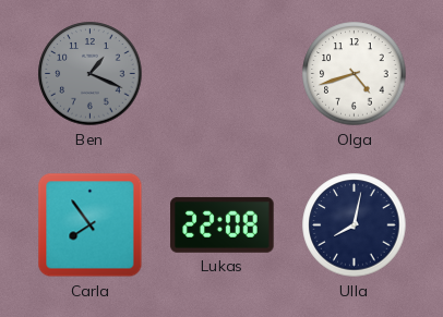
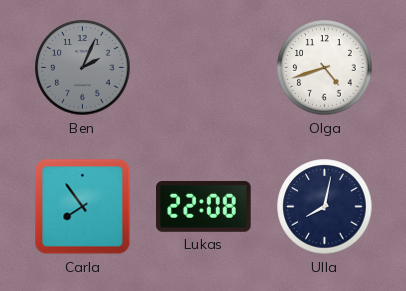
Ben: 1:19 -> 2:04
